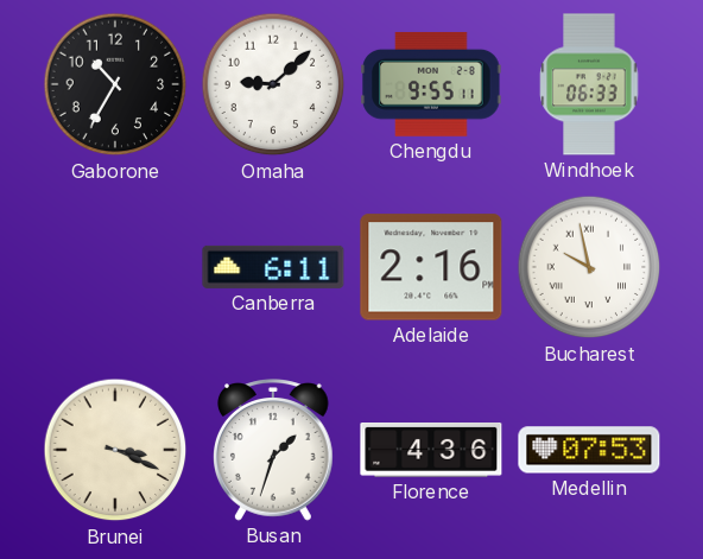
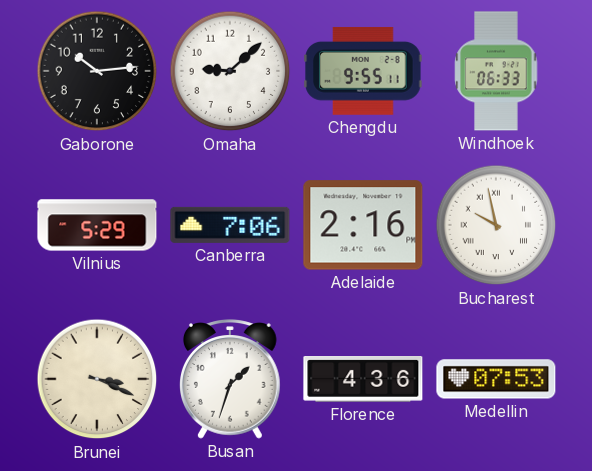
Gaborone: 10:35 -> 10:14
Vilnius: none -> 5:29
Canberra: 6:11 -> 7:06
